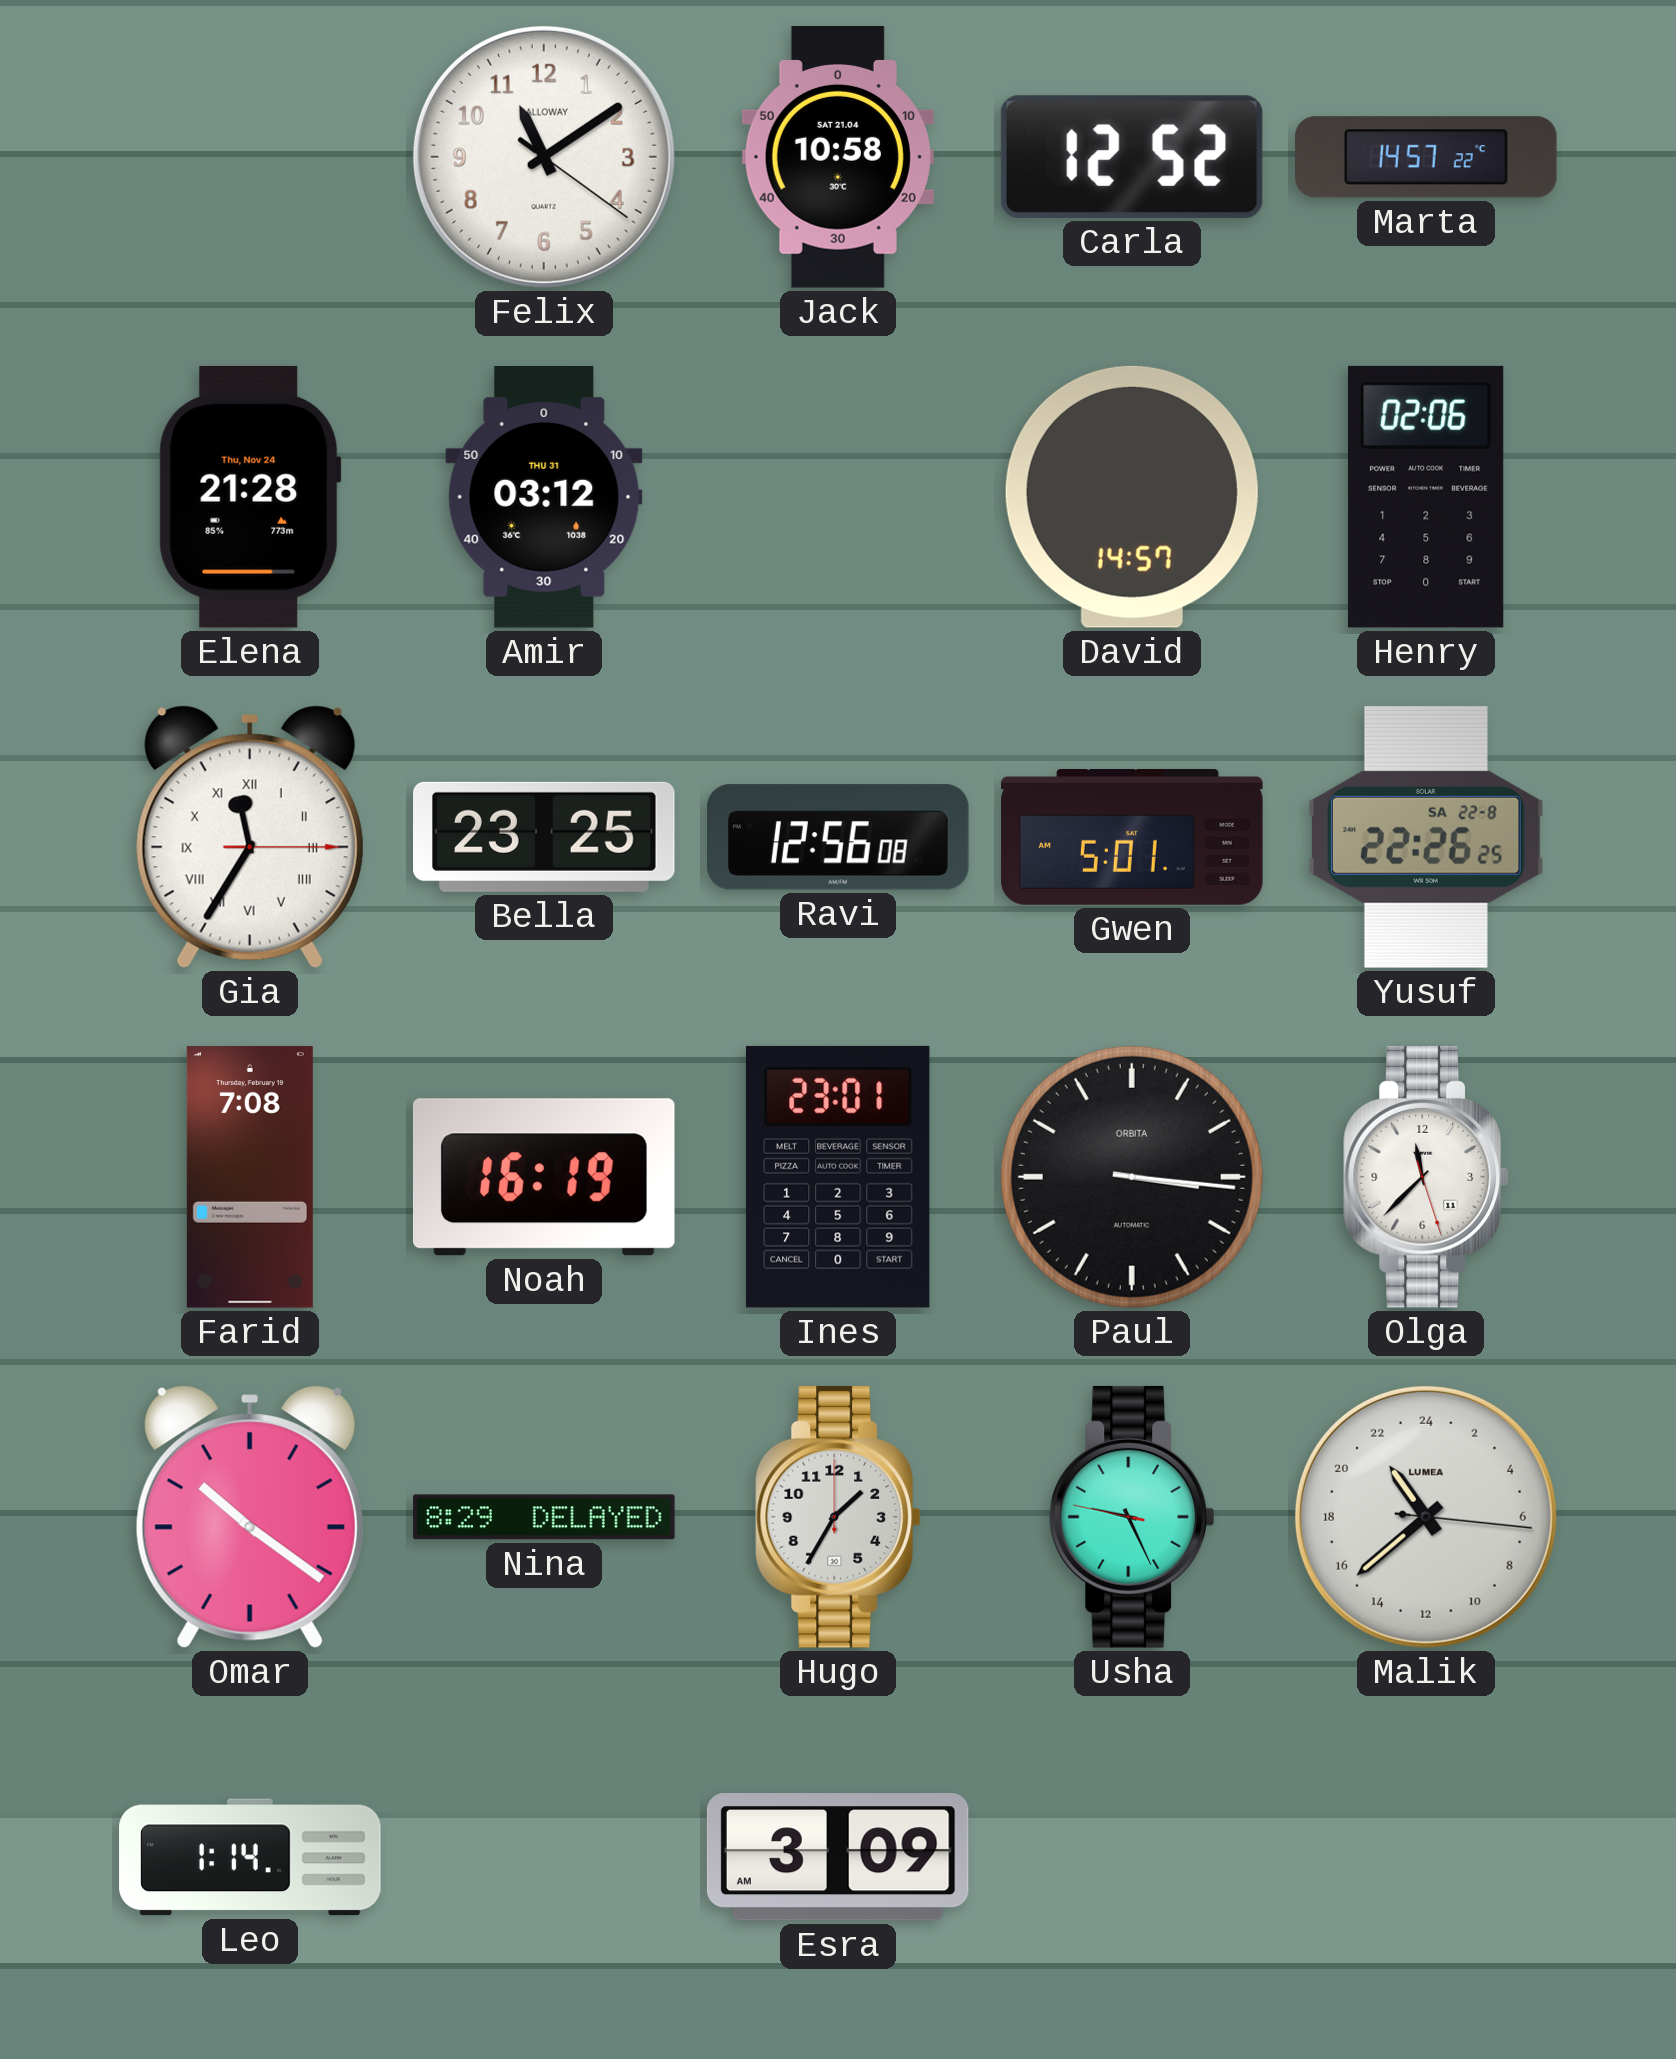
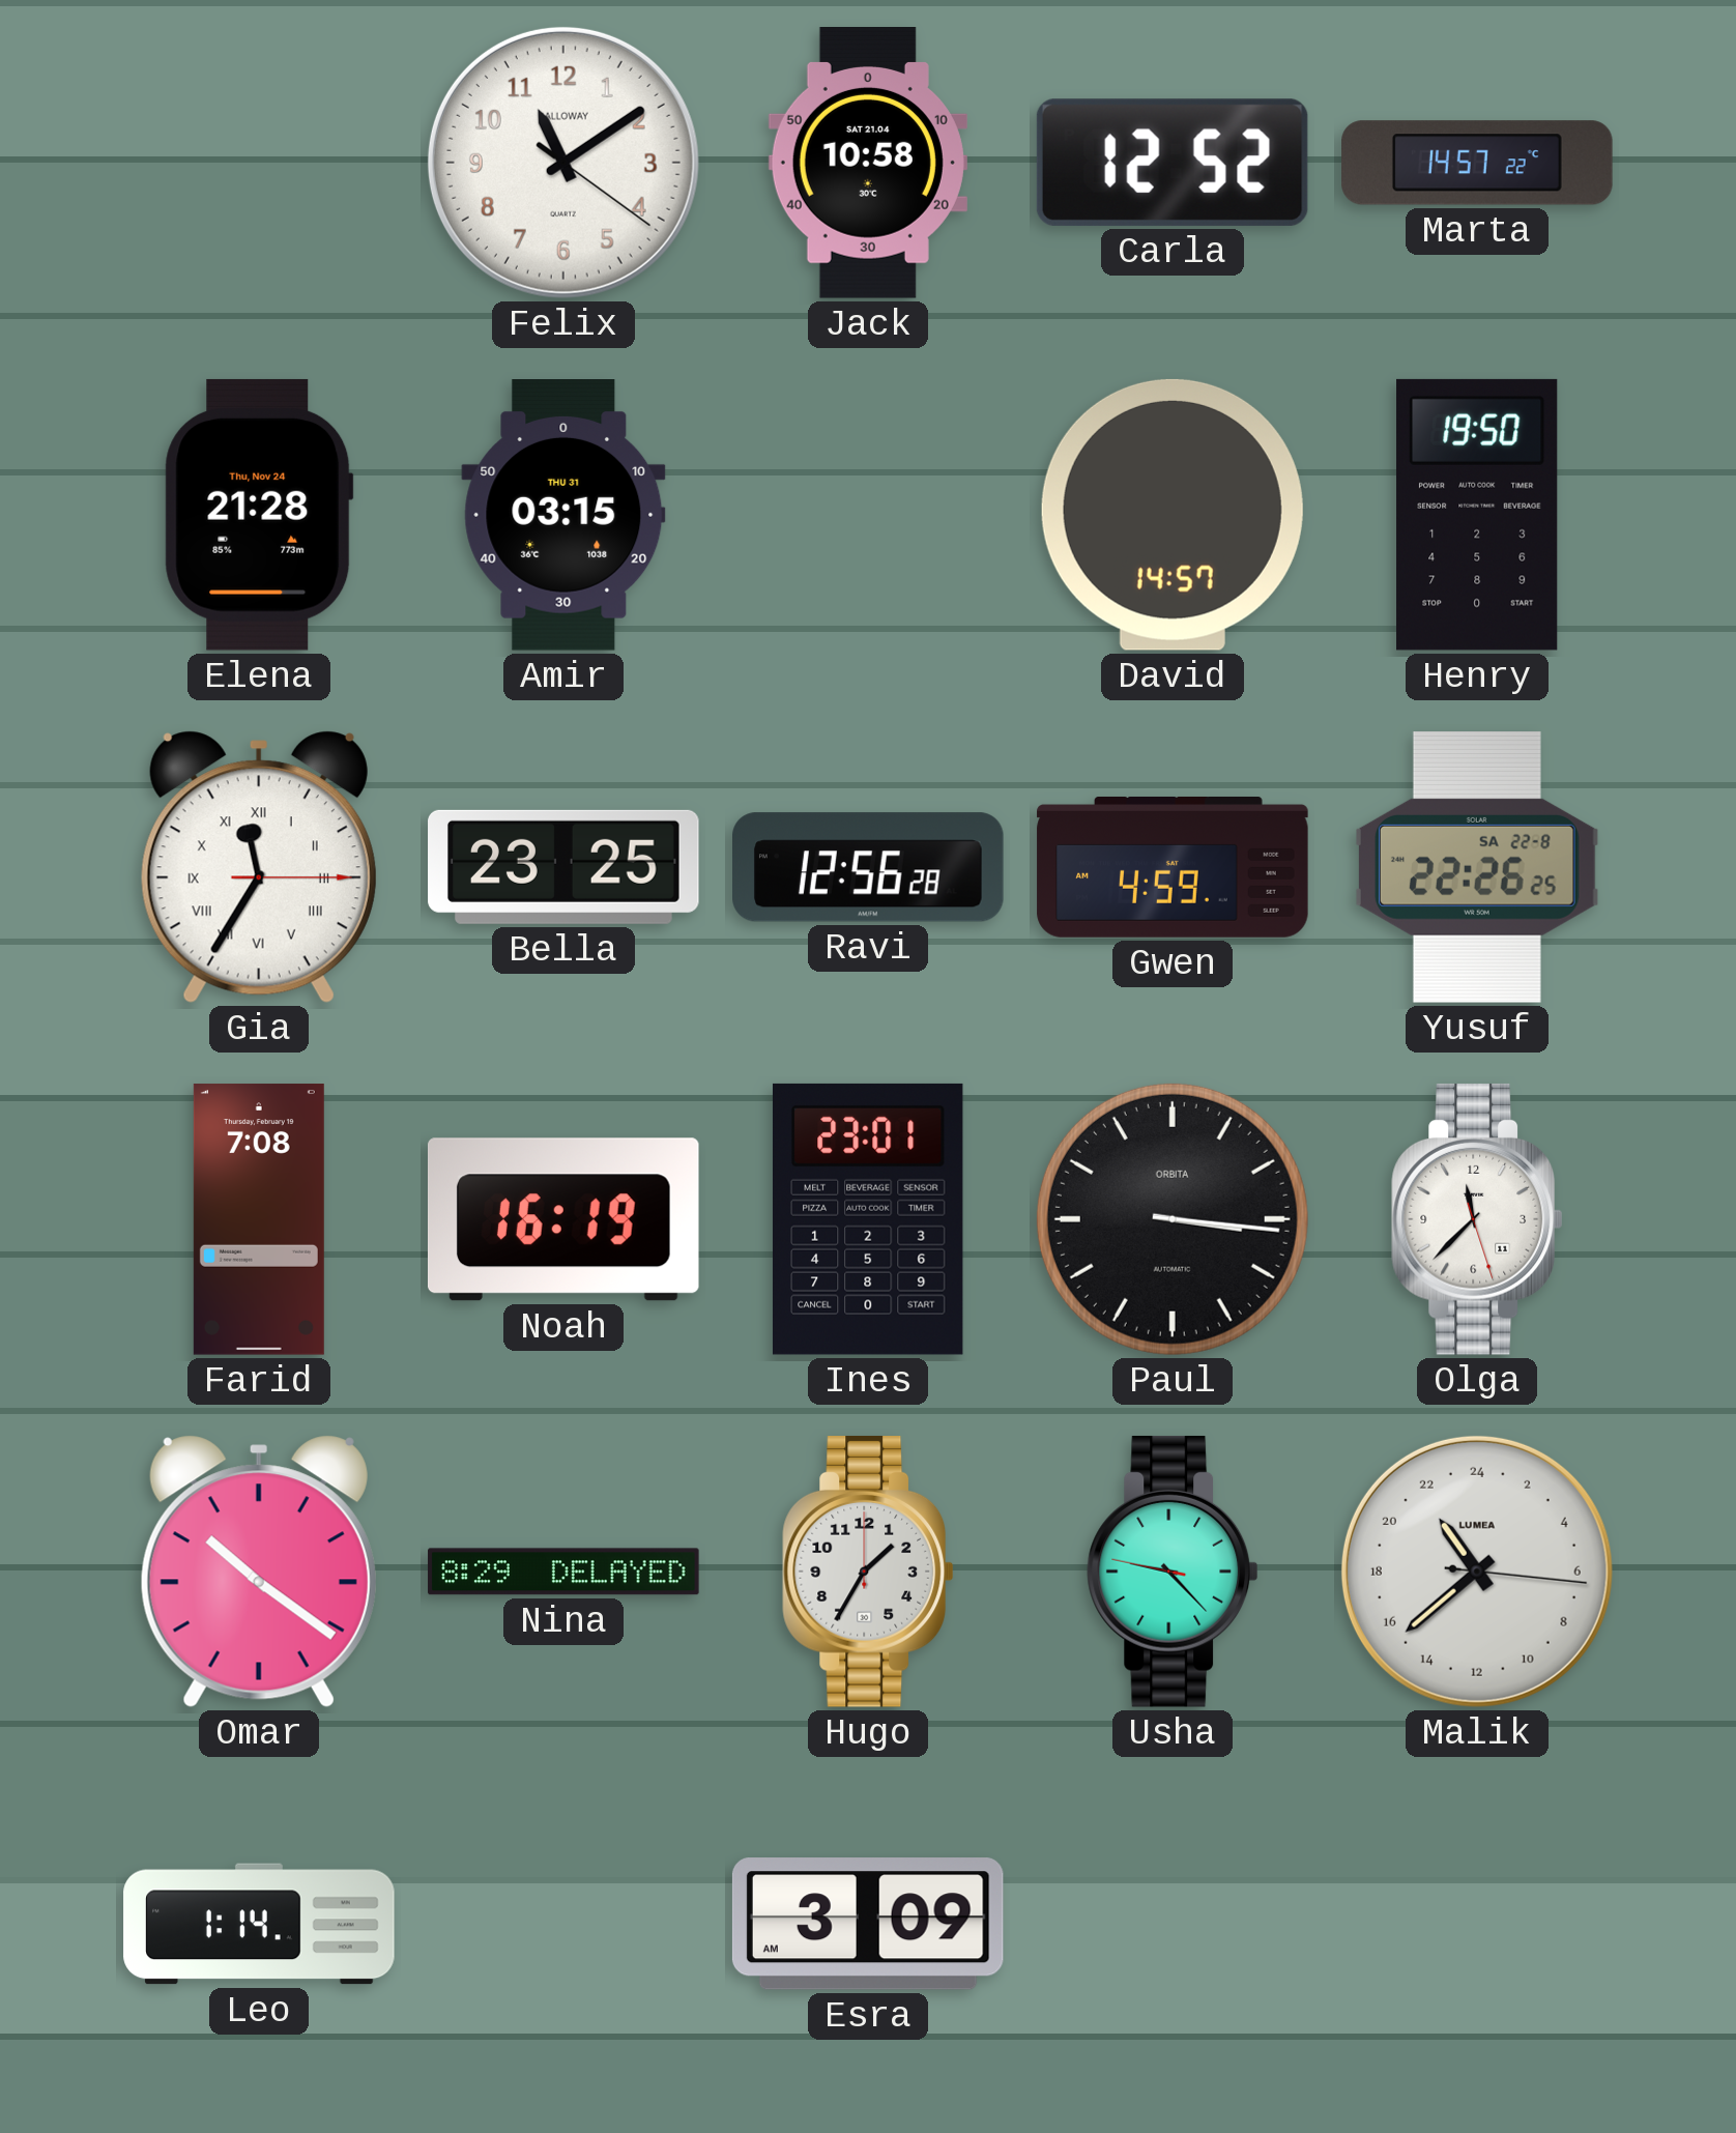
Amir: 03:12 -> 03:15
Henry: 02:06 -> 19:50
Ravi: 12:56:08 -> 12:56:28
Gwen: 5:01 -> 4:59
Usha: 9:25 -> 9:22
